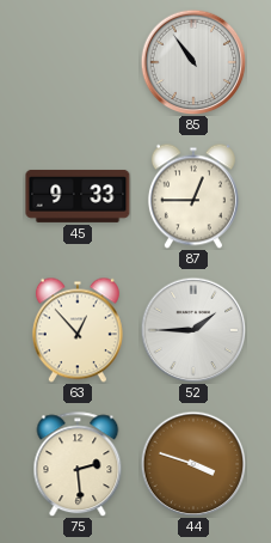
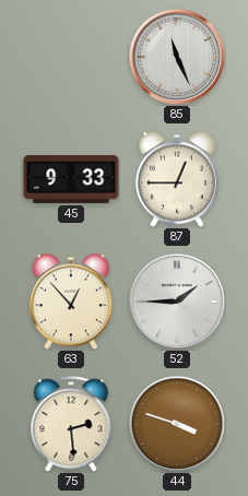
85: 10:54 -> 11:26
